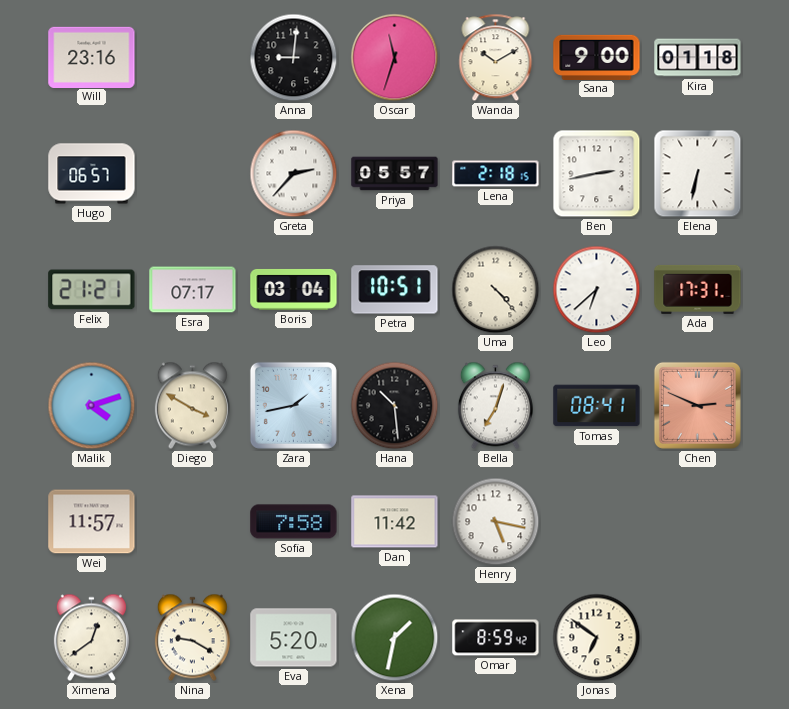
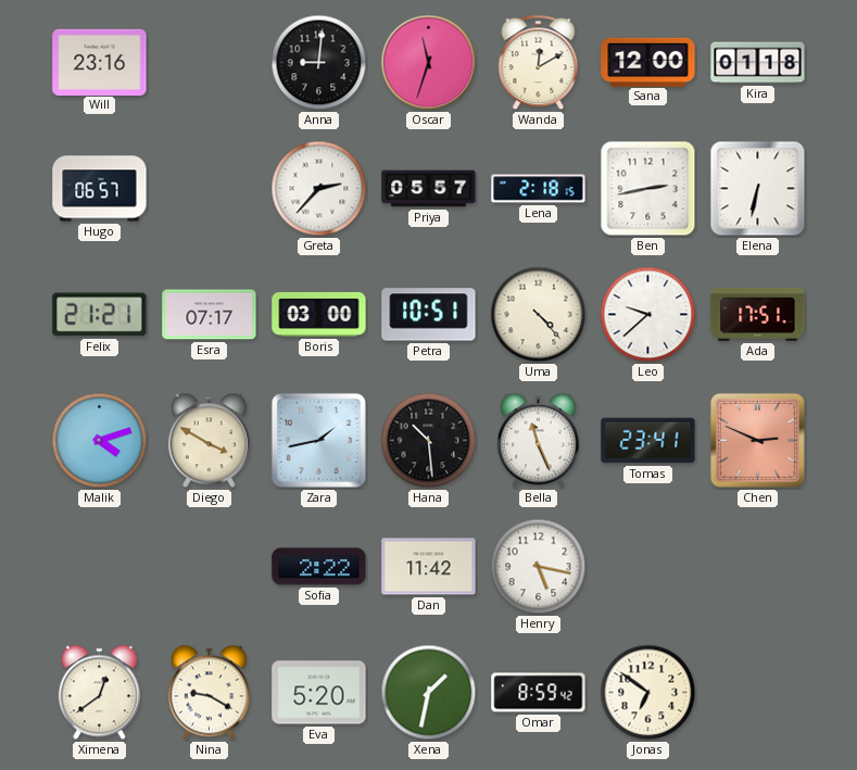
Wanda: 10:10 -> 12:10
Sana: 9:00 -> 12:00
Boris: 03:04 -> 03:00
Leo: 6:38 -> 9:38
Ada: 17:31 -> 17:51
Bella: 7:03 -> 11:26
Tomas: 08:41 -> 23:41
Wei: 11:57 -> none
Sofia: 7:58 -> 2:22
